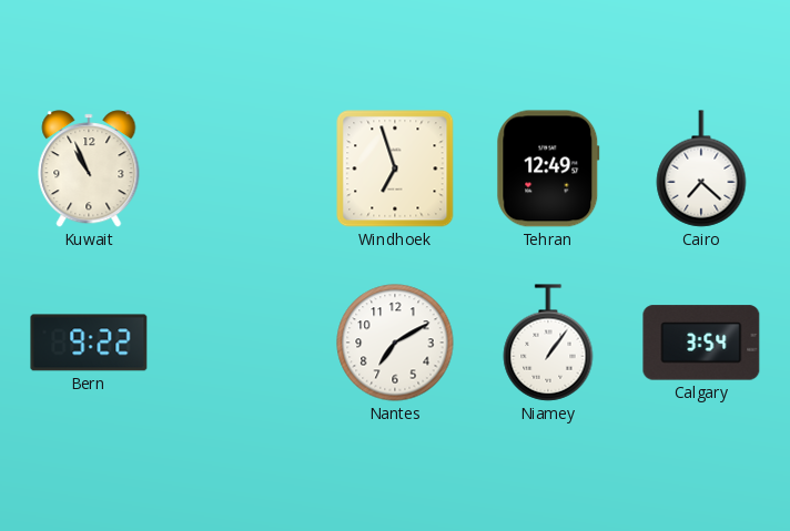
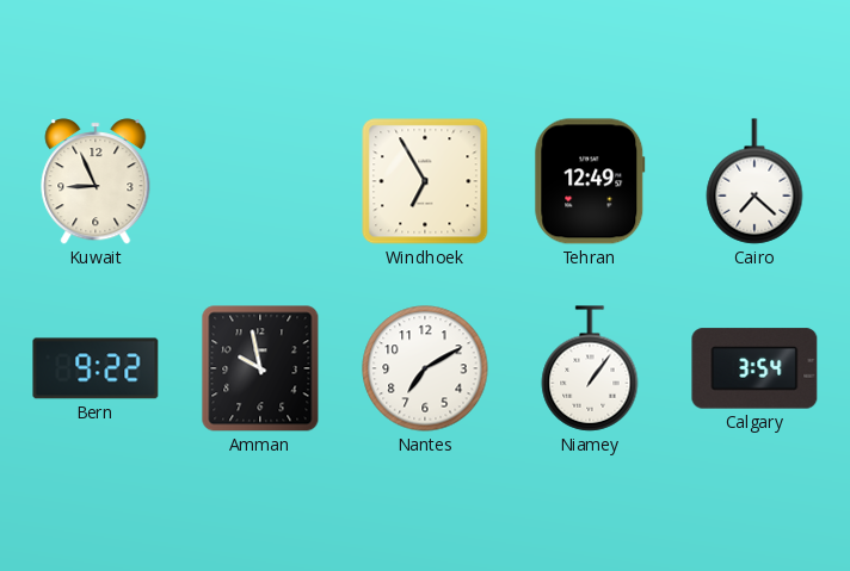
Kuwait: 10:56 -> 8:56
Windhoek: 6:57 -> 6:55
Amman: none -> 9:58
